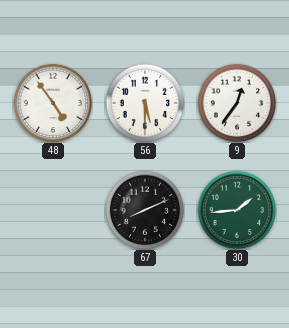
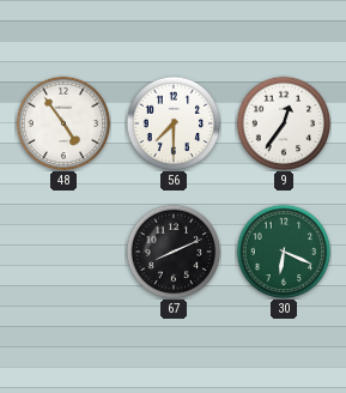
56: 5:30 -> 7:30
30: 1:44 -> 6:19
